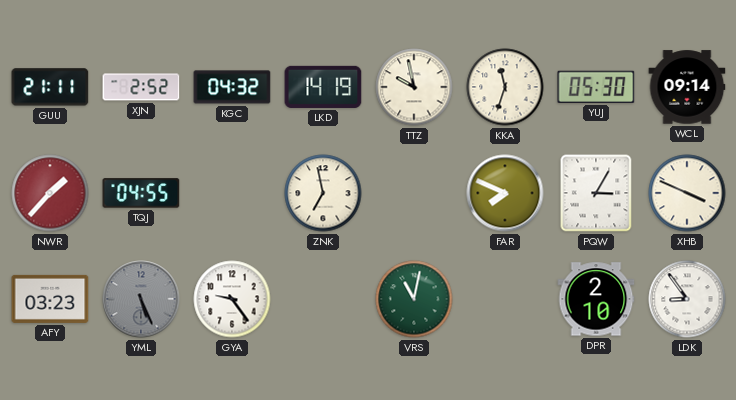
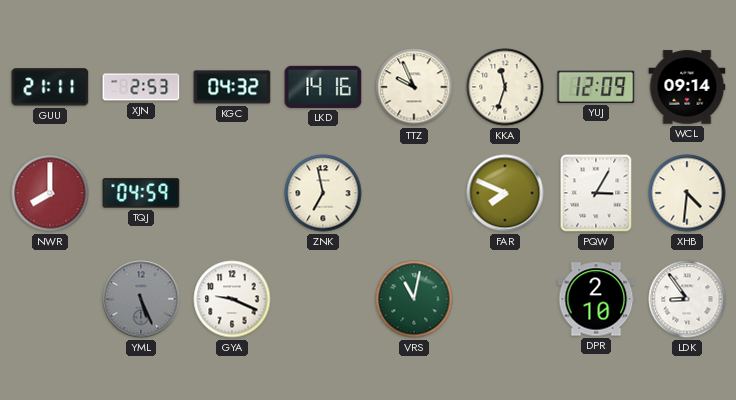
XJN: 2:52 -> 2:53
LKD: 14:19 -> 14:16
TTZ: 9:58 -> 9:56
YUJ: 05:30 -> 12:09
NWR: 1:37 -> 8:00
TQJ: 04:55 -> 04:59
XHB: 3:49 -> 4:31
AFY: 03:23 -> none
GYA: 9:24 -> 9:19
